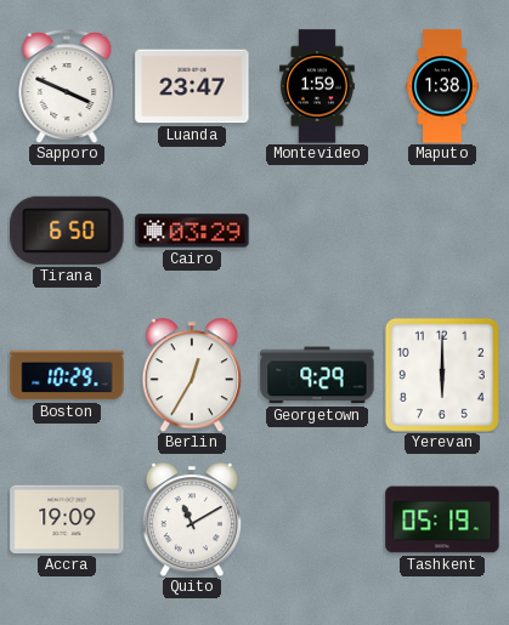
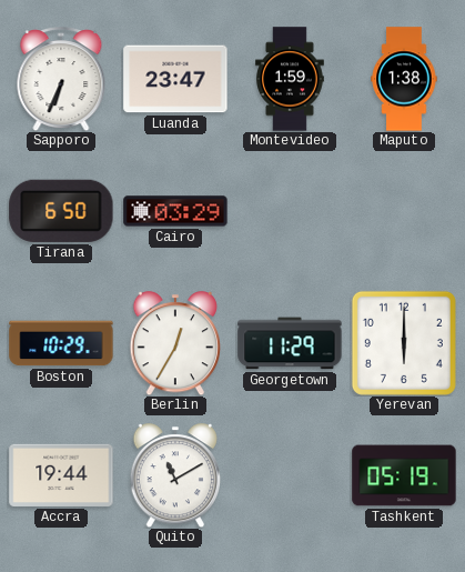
Sapporo: 3:49 -> 6:34
Georgetown: 9:29 -> 11:29
Accra: 19:09 -> 19:44
